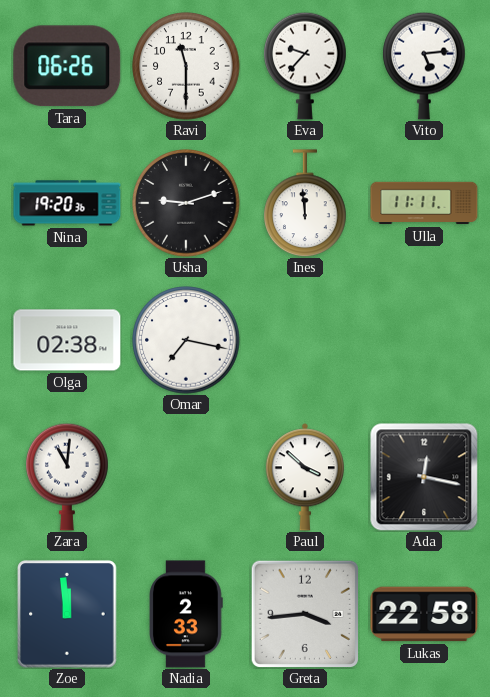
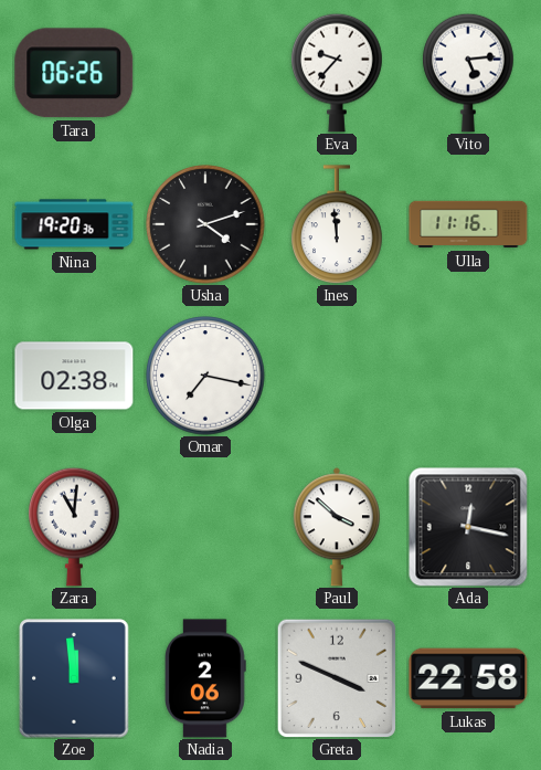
Ravi: 11:30 -> none
Usha: 9:12 -> 4:12
Ulla: 11:11 -> 11:16
Nadia: 2:33 -> 2:06
Greta: 3:44 -> 3:49
